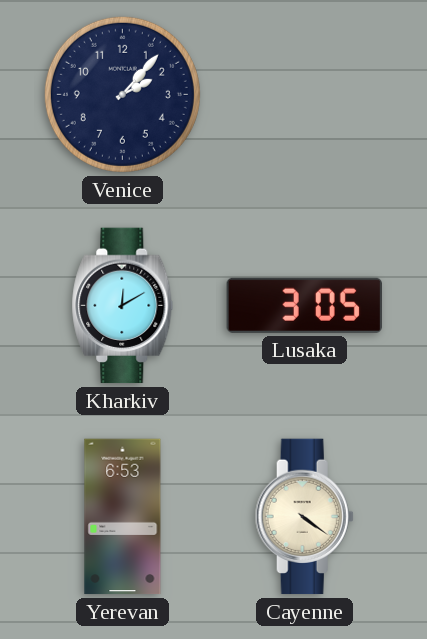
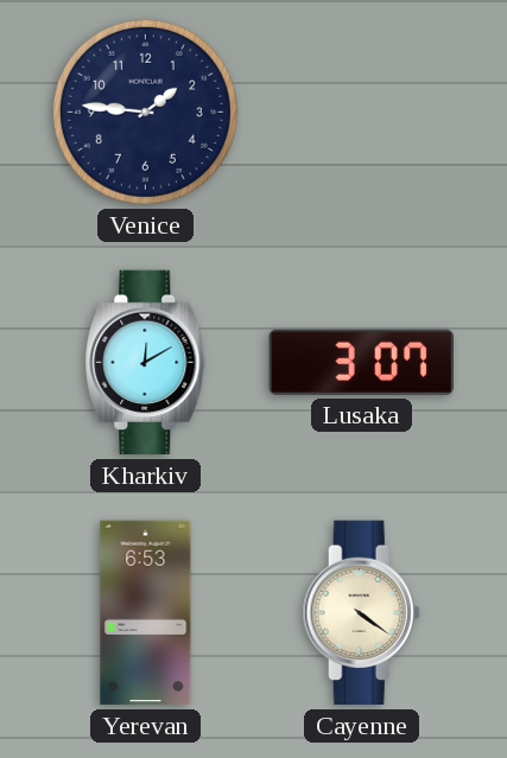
Venice: 2:07 -> 1:46
Lusaka: 3:05 -> 3:07
